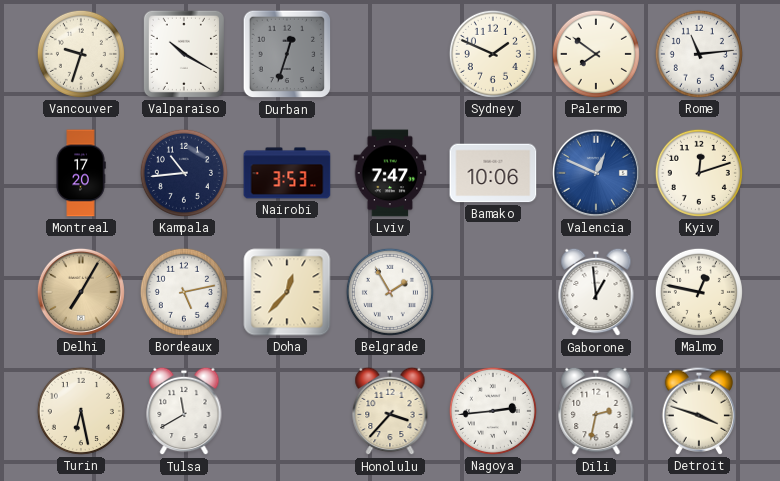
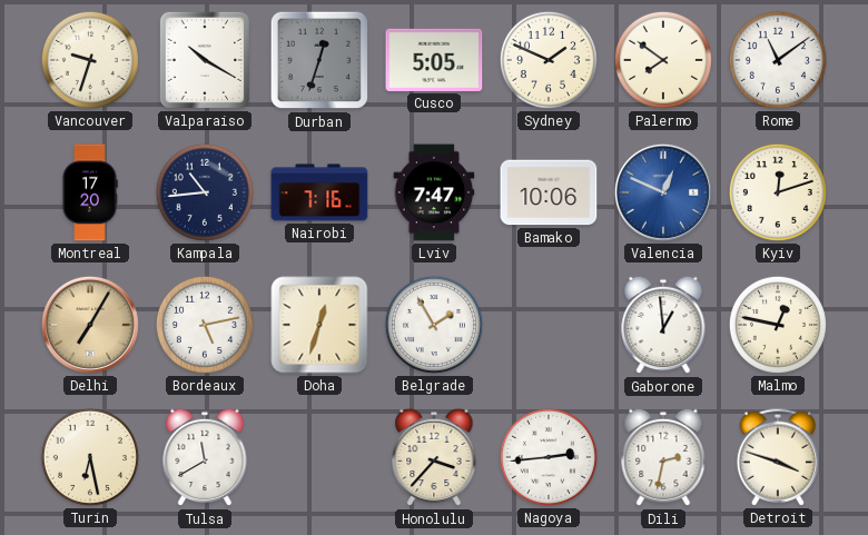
Cusco: none -> 5:05
Rome: 11:14 -> 11:09
Nairobi: 3:53 -> 7:16
Doha: 12:37 -> 12:33
